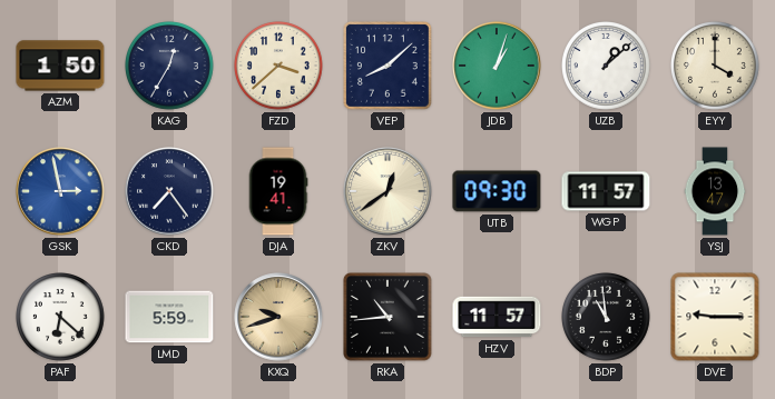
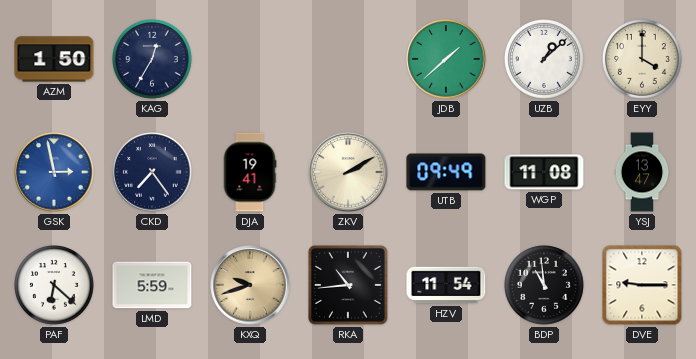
FZD: 3:38 -> none
VEP: 8:08 -> none
JDB: 1:03 -> 1:38
ZKV: 12:39 -> 2:10
UTB: 09:30 -> 09:49
WGP: 11:57 -> 11:08
HZV: 11:57 -> 11:54
